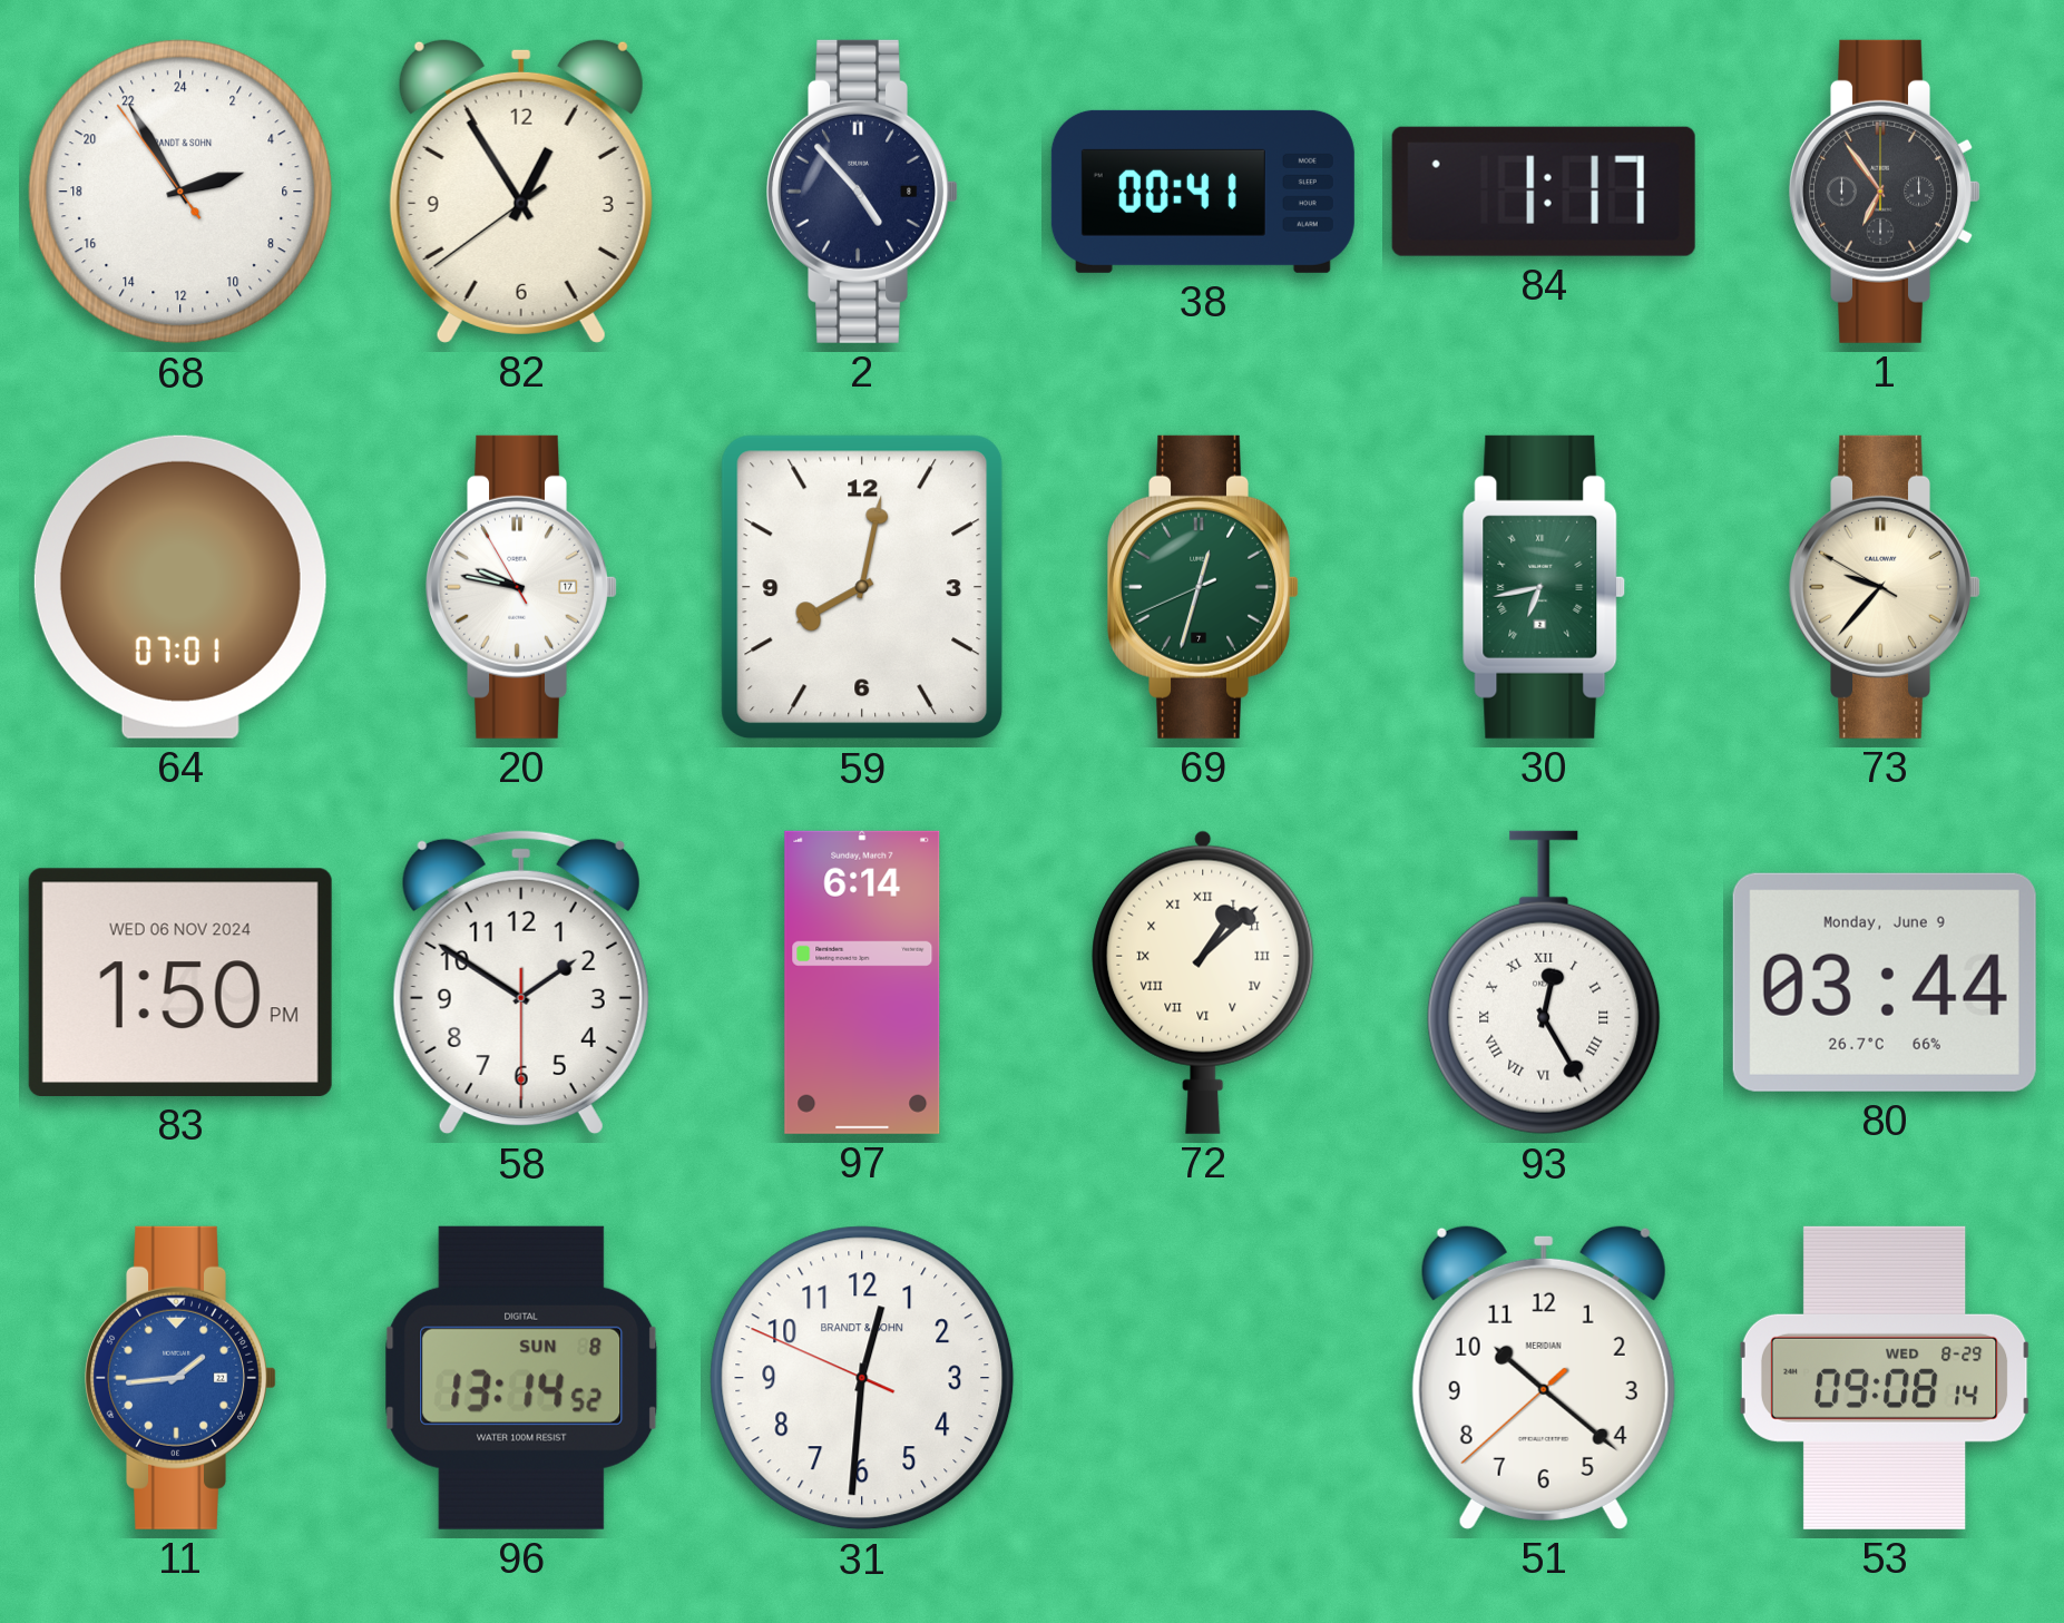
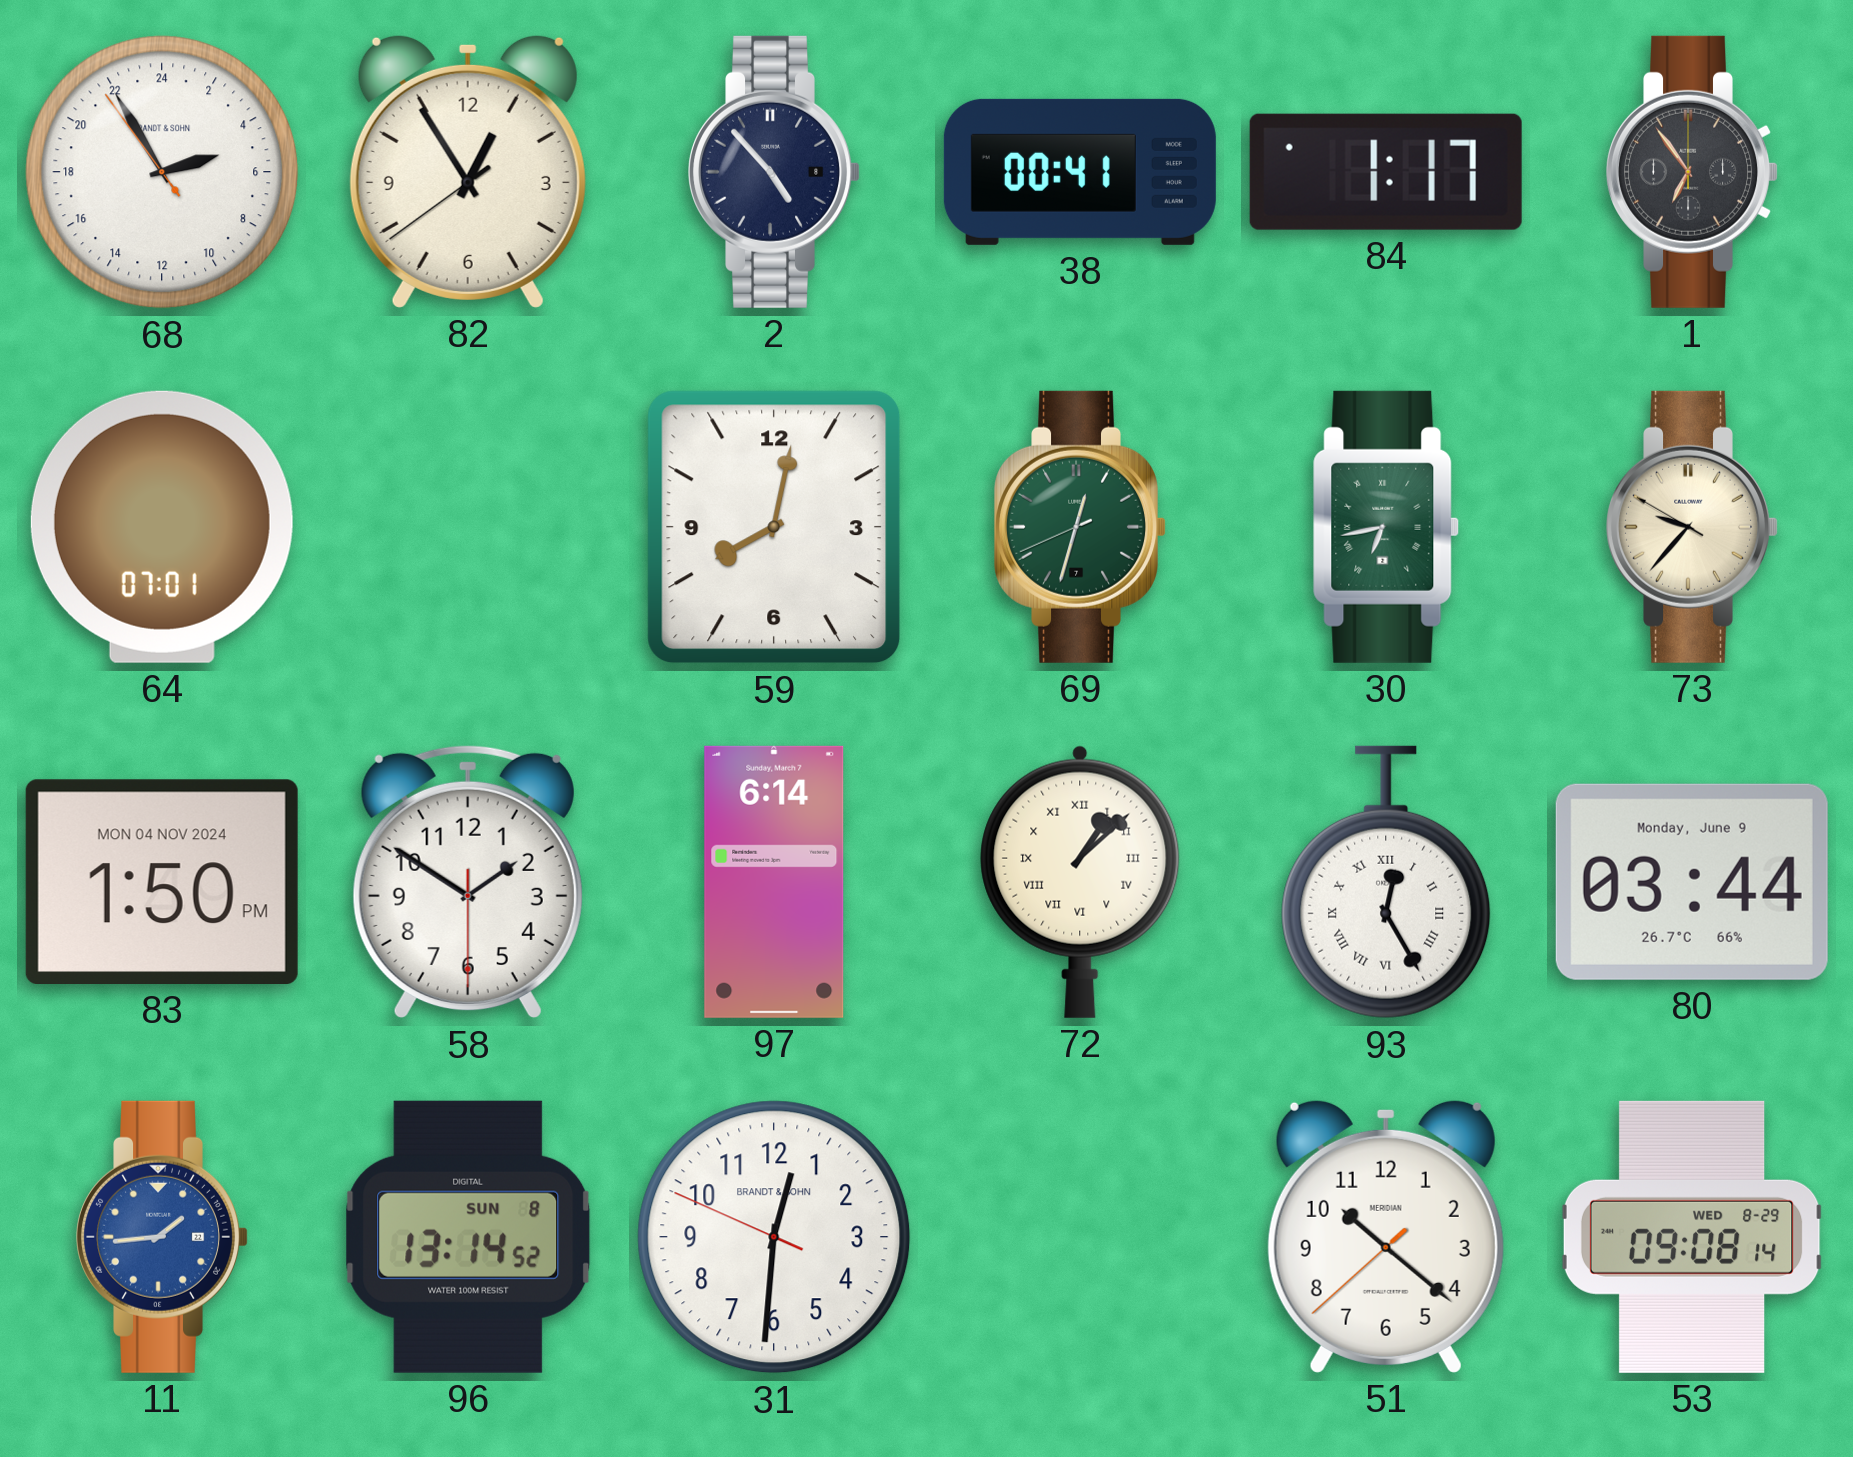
20: 9:46 -> none
83 date: WED 06 NOV 2024 -> MON 04 NOV 2024
